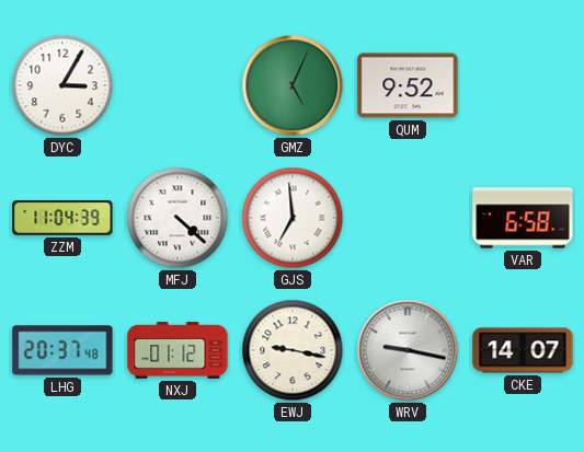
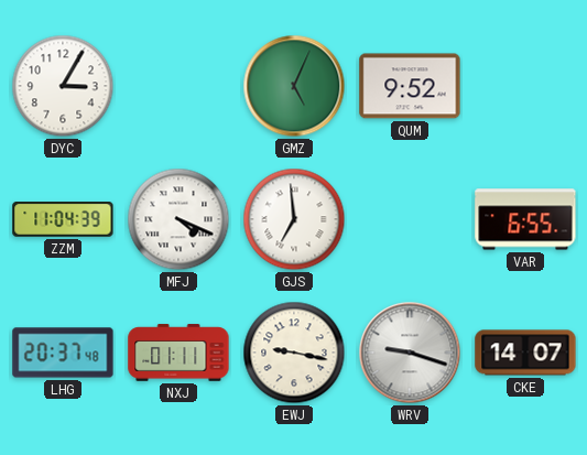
MFJ: 4:22 -> 4:19
VAR: 6:58 -> 6:55
NXJ: 01:12 -> 01:11
WRV: 9:17 -> 9:18
